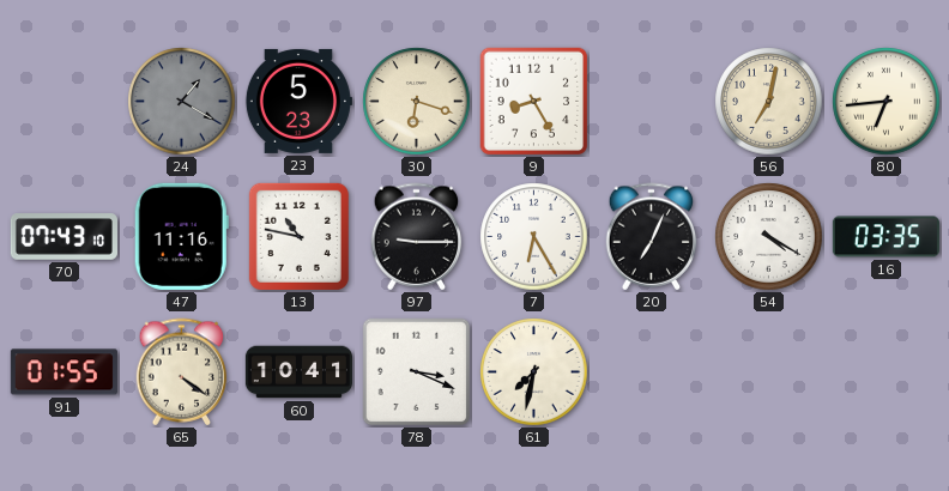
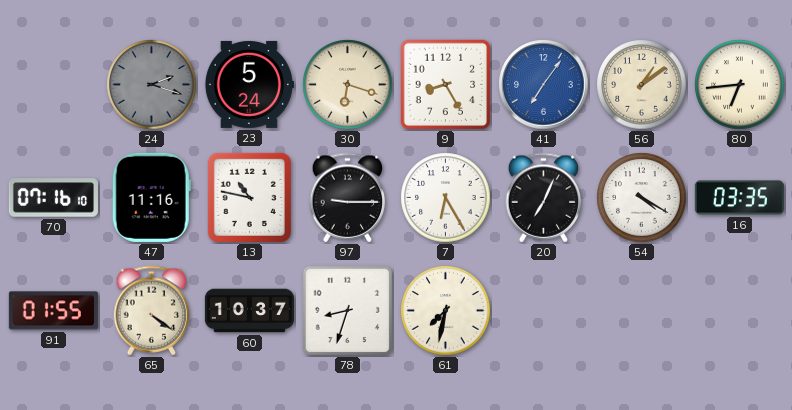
24: 1:20 -> 2:18
23: 5:23 -> 5:24
41: none -> 7:06
56: 7:02 -> 1:09
70: 07:43 -> 07:16
60: 10:41 -> 10:37
78: 3:19 -> 8:33
